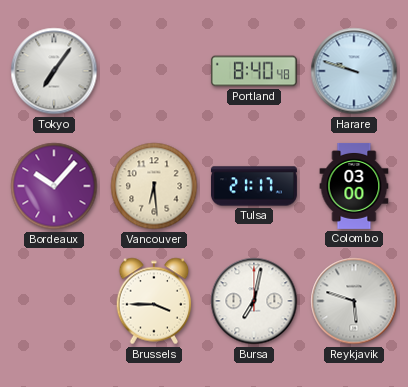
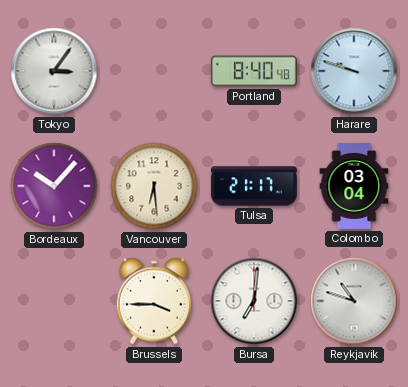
Tokyo: 7:06 -> 3:06
Colombo: 03:00 -> 03:04
Bursa: 7:02 -> 7:01
Reykjavik: 5:48 -> 10:48
